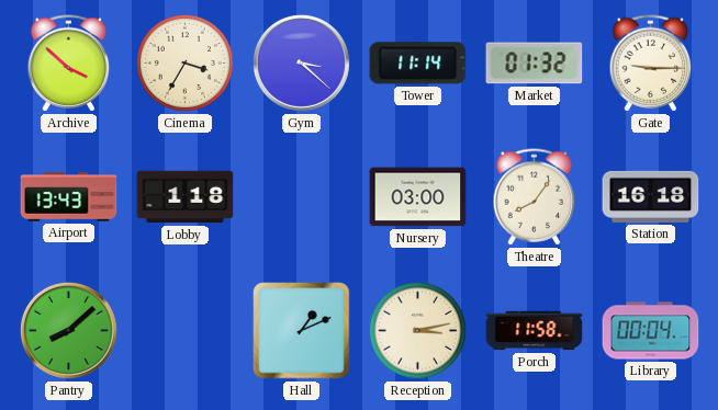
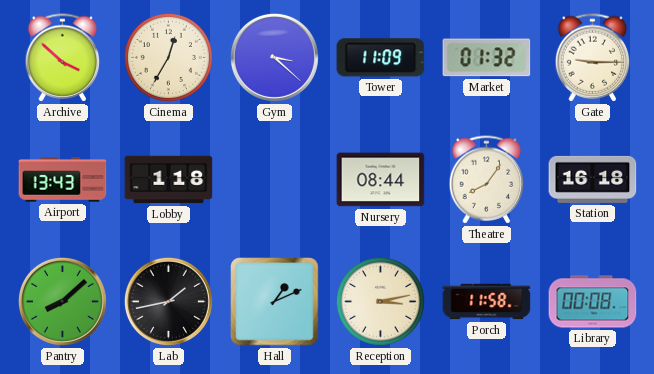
Cinema: 3:35 -> 12:35
Tower: 11:14 -> 11:09
Nursery: 03:00 -> 08:44
Lab: none -> 1:43
Library: 00:04 -> 00:08
